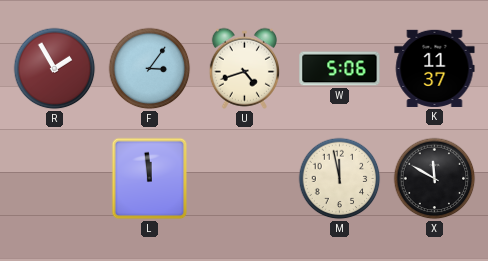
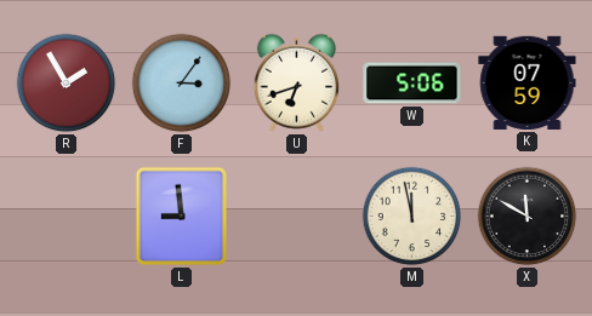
U: 4:42 -> 6:42
K: 11:37 -> 07:59
L: 11:59 -> 8:59
